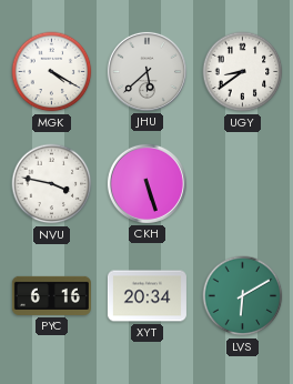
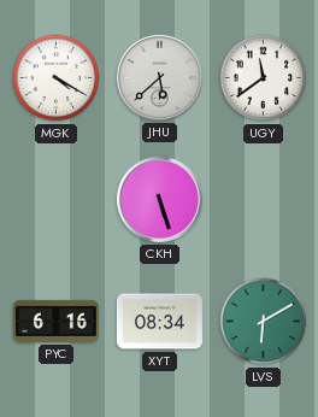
UGY: 8:39 -> 11:39
NVU: 3:47 -> none
XYT: 20:34 -> 08:34
